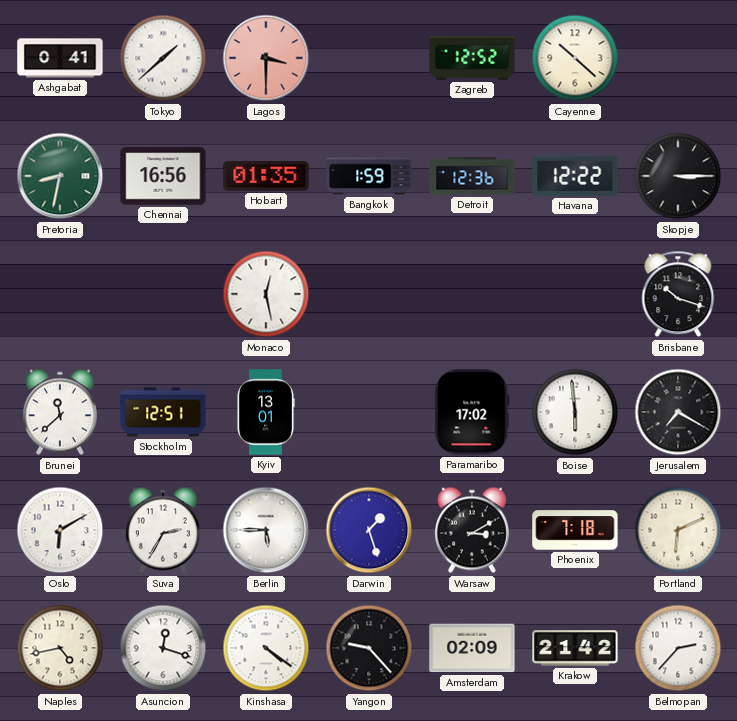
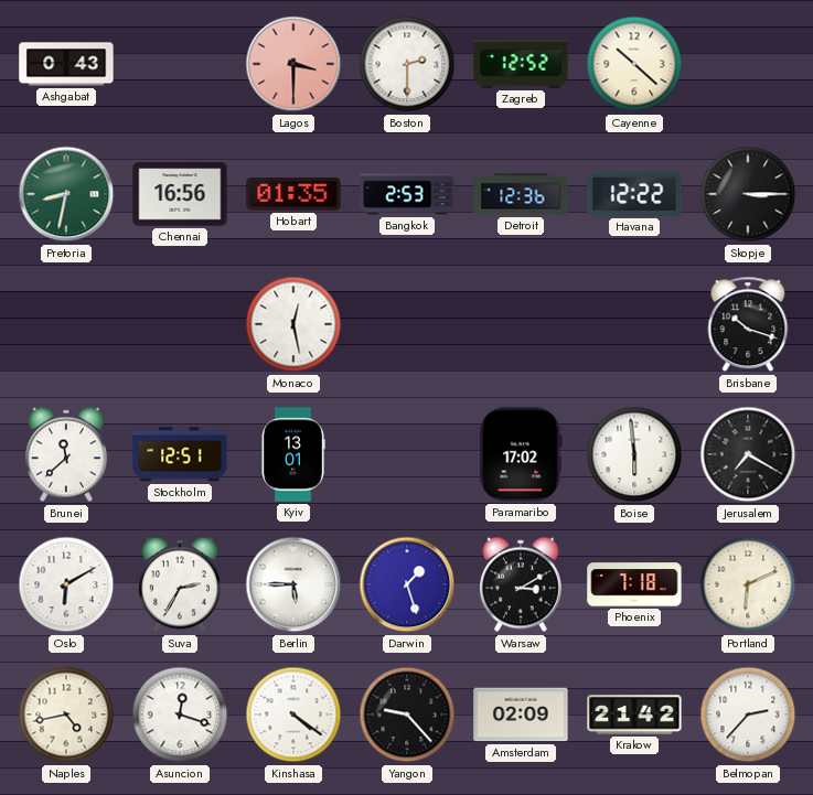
Ashgabat: 0:41 -> 0:43
Tokyo: 1:38 -> none
Boston: none -> 2:30
Bangkok: 1:59 -> 2:53
